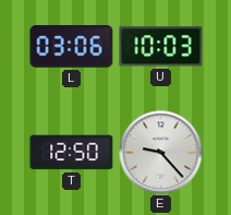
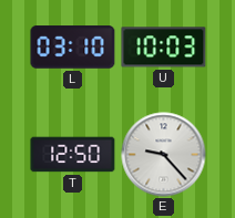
L: 03:06 -> 03:10
